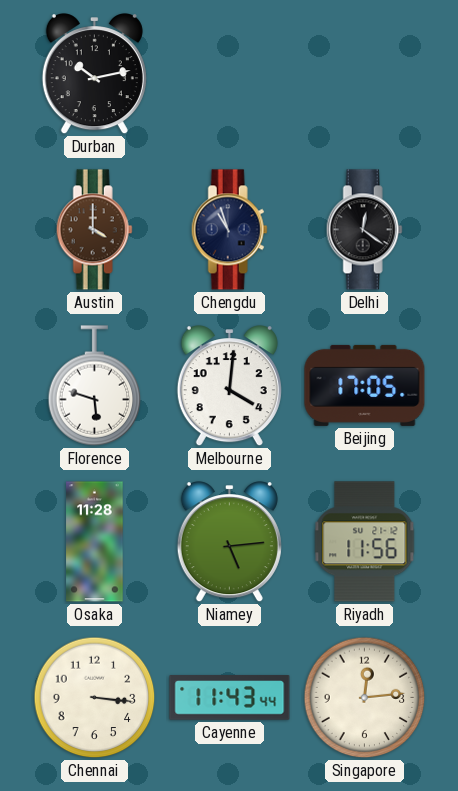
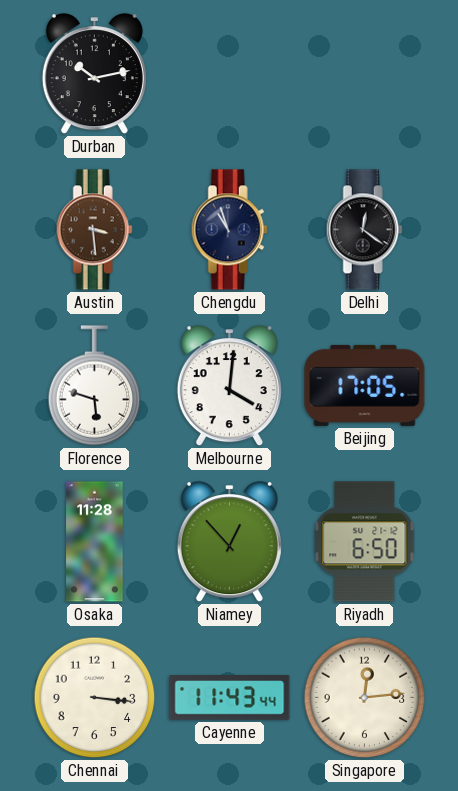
Austin: 4:00 -> 3:29
Niamey: 5:14 -> 12:53
Riyadh: 11:56 -> 6:50
